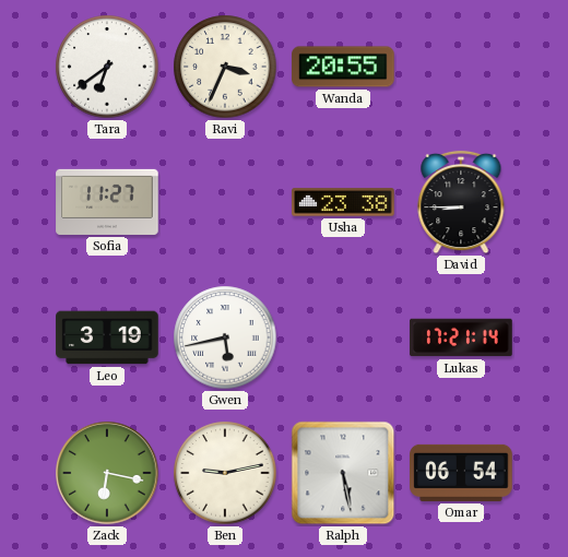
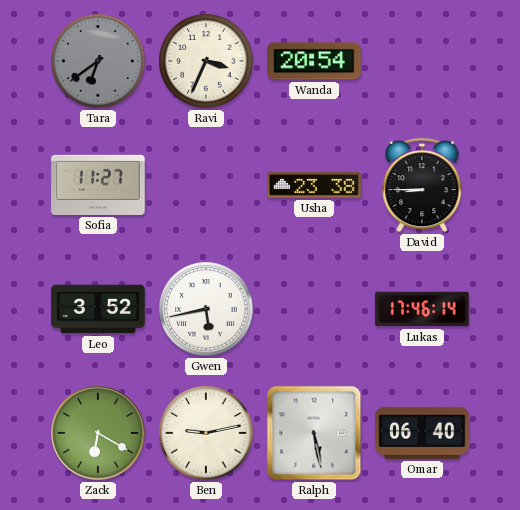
Tara dial: white -> grey
Wanda: 20:55 -> 20:54
Leo: 3:19 -> 3:52
Lukas: 17:21 -> 17:46
Zack: 6:17 -> 6:20
Omar: 06:54 -> 06:40
